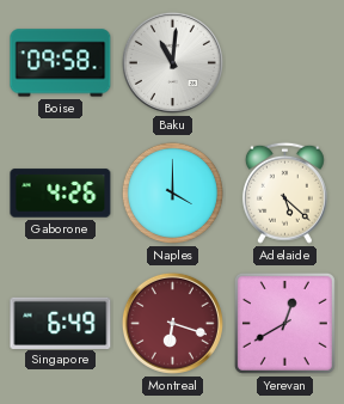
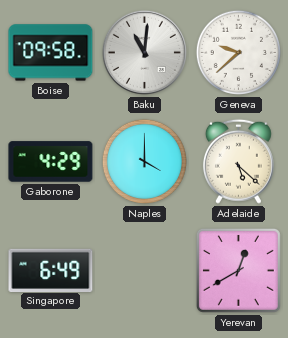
Geneva: none -> 9:38
Gaborone: 4:26 -> 4:29
Montreal: 6:18 -> none
